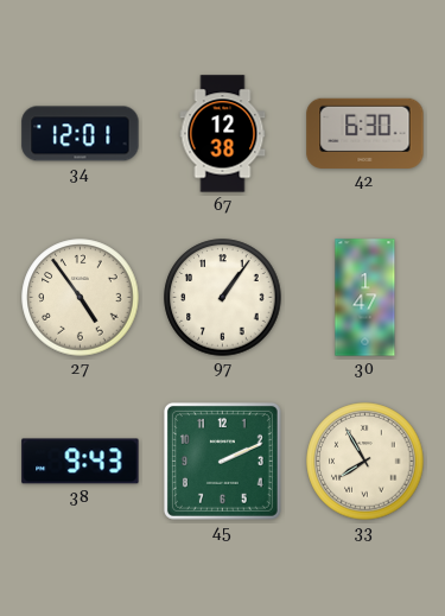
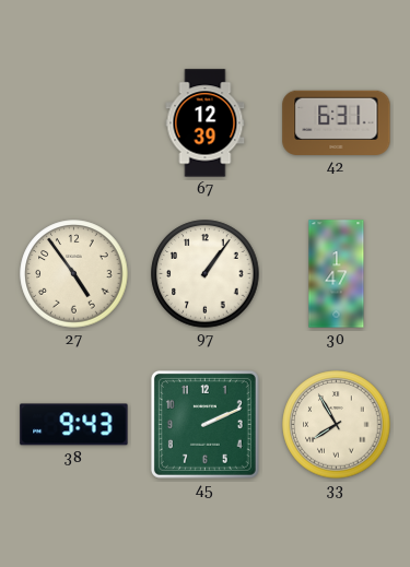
34: 12:01 -> none
67: 12:38 -> 12:39
42: 6:30 -> 6:31
